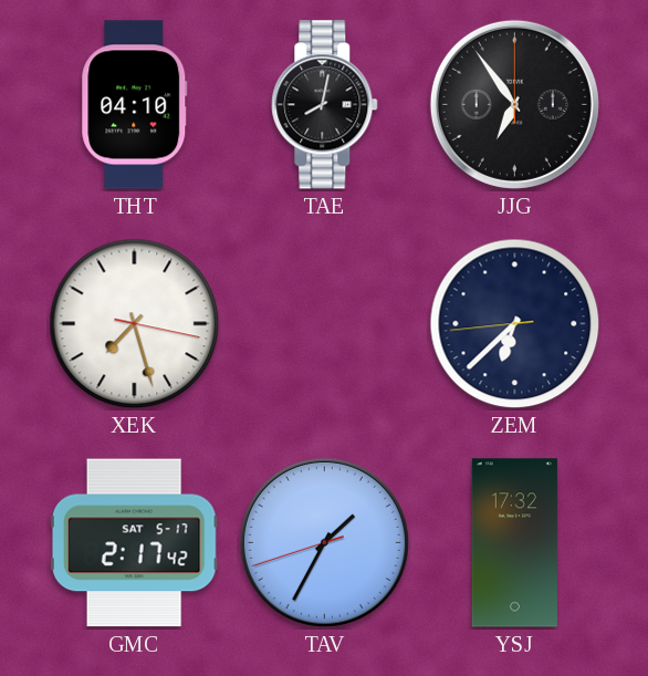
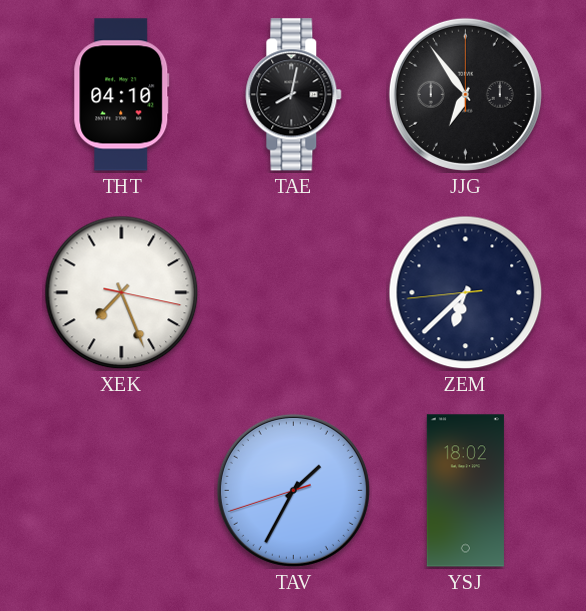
XEK: 7:27 -> 7:26
GMC: 2:17 -> none
YSJ: 17:32 -> 18:02
